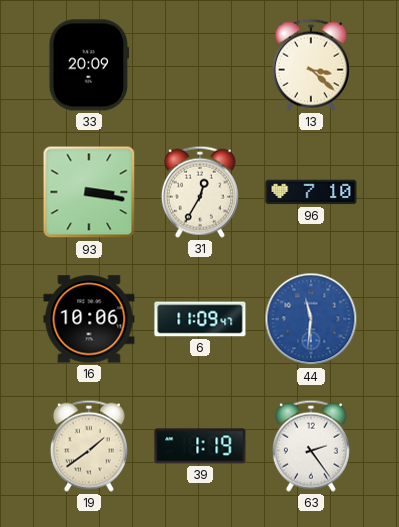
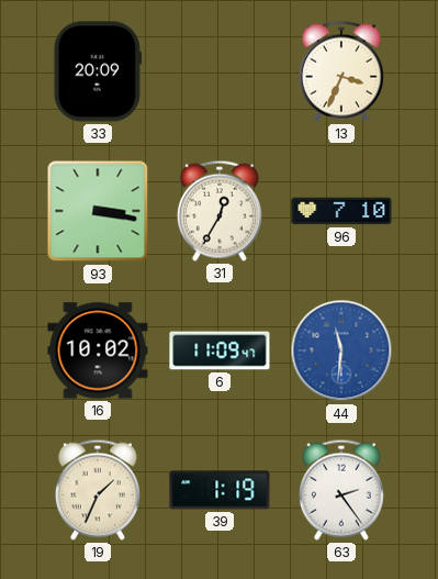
13: 3:22 -> 3:34
16: 10:06 -> 10:02
19: 1:39 -> 1:34
